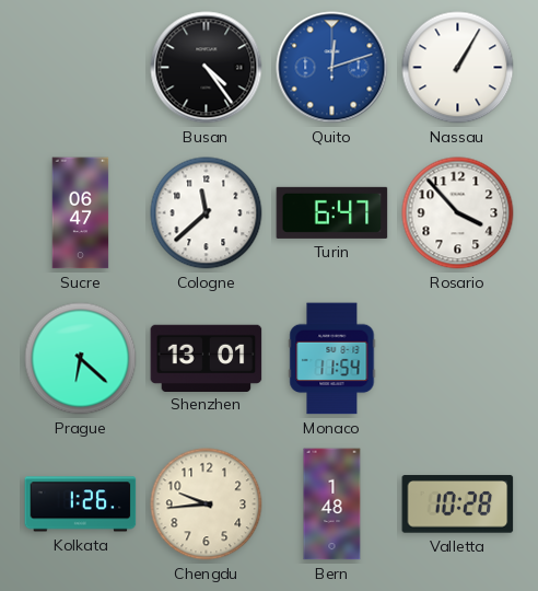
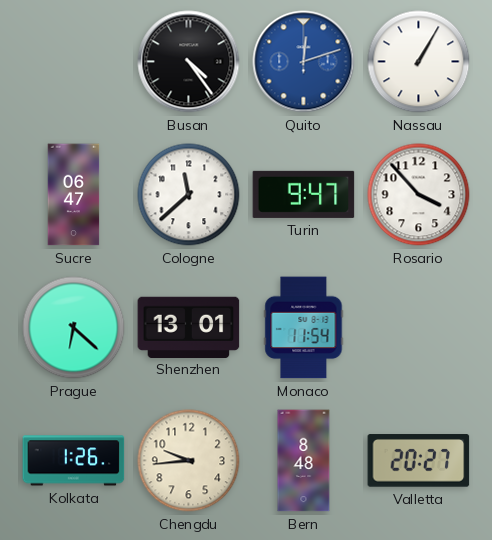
Turin: 6:47 -> 9:47
Bern: 1:48 -> 8:48
Valletta: 10:28 -> 20:27
